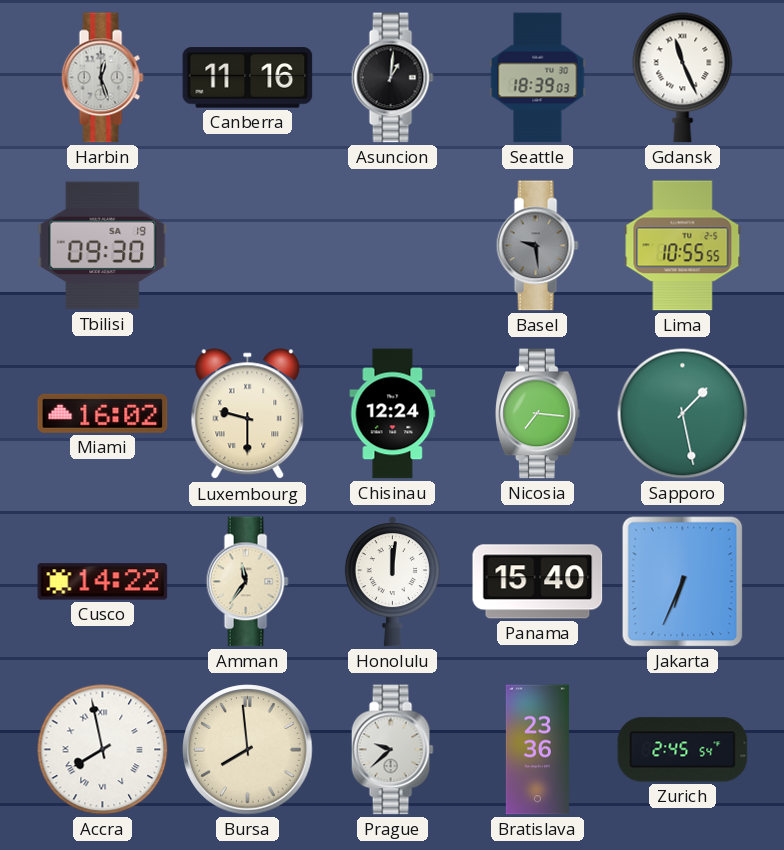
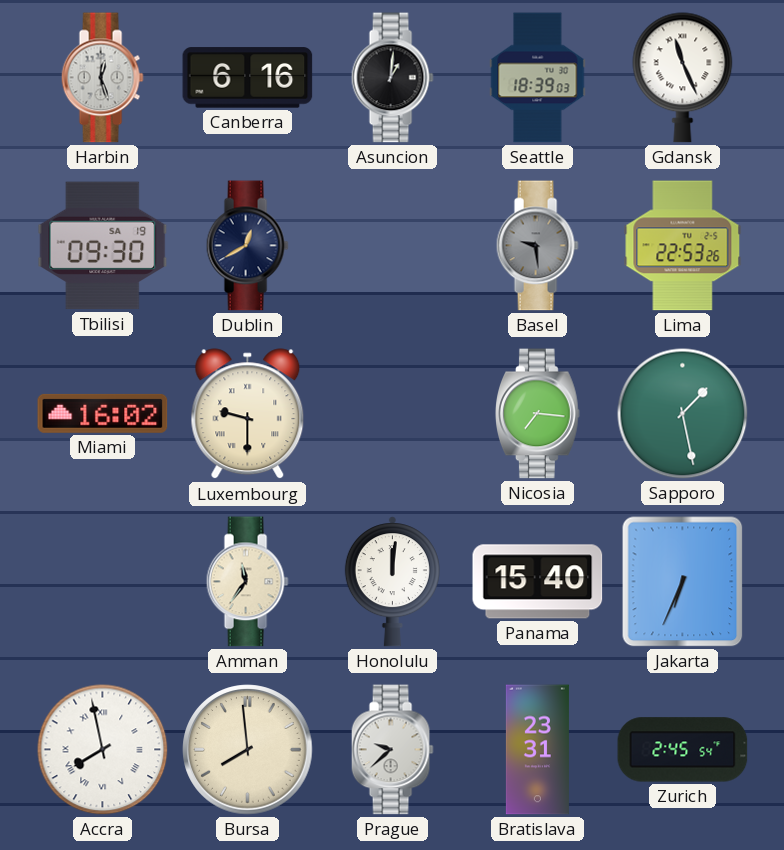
Canberra: 11:16 -> 6:16
Dublin: none -> 12:40
Lima: 10:55 -> 22:53
Chisinau: 12:24 -> none
Cusco: 14:22 -> none
Bratislava: 23:36 -> 23:31
